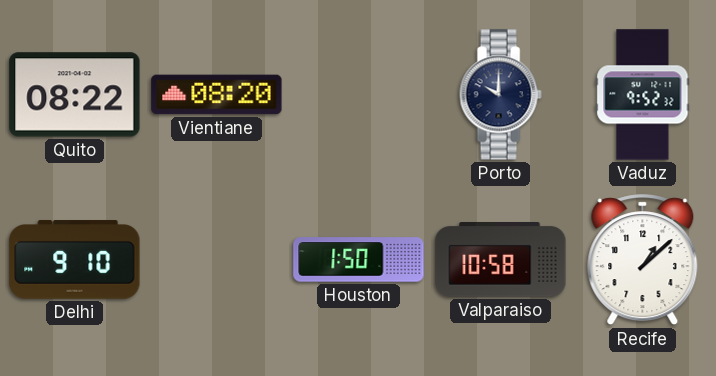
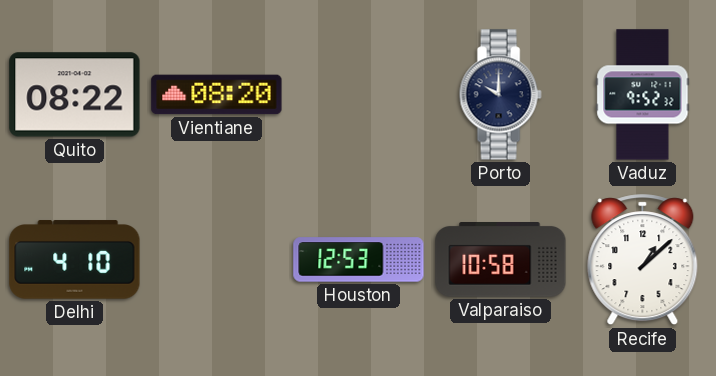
Delhi: 9:10 -> 4:10
Houston: 1:50 -> 12:53
